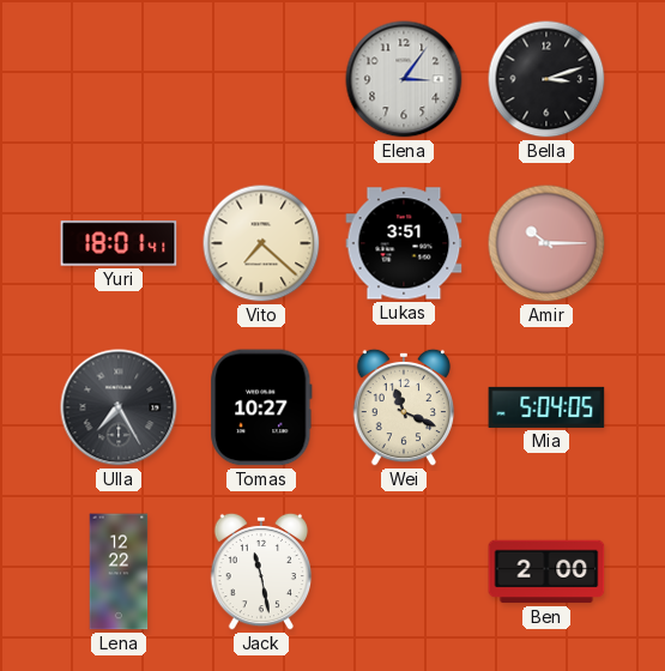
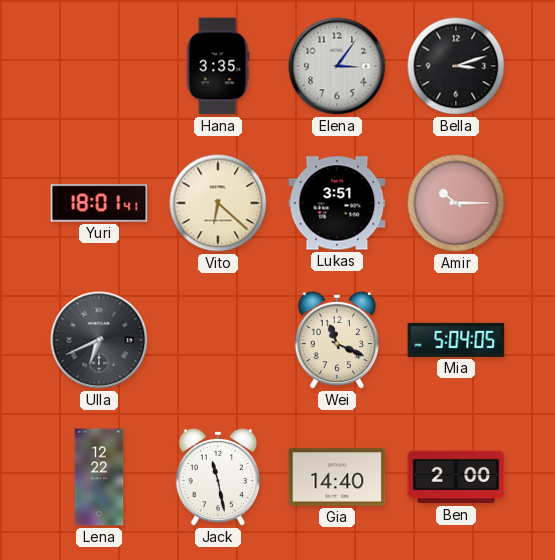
Hana: none -> 3:35
Vito: 7:22 -> 6:22
Ulla: 7:25 -> 6:41
Tomas: 10:27 -> none
Gia: none -> 14:40
